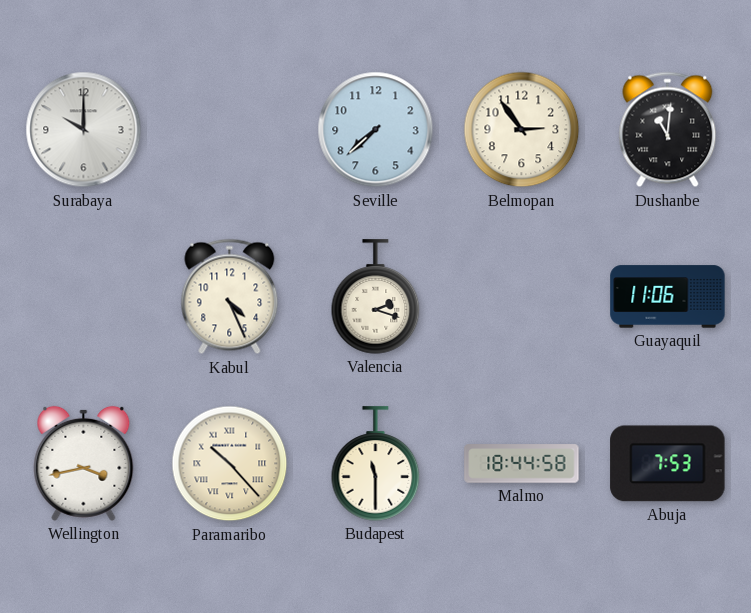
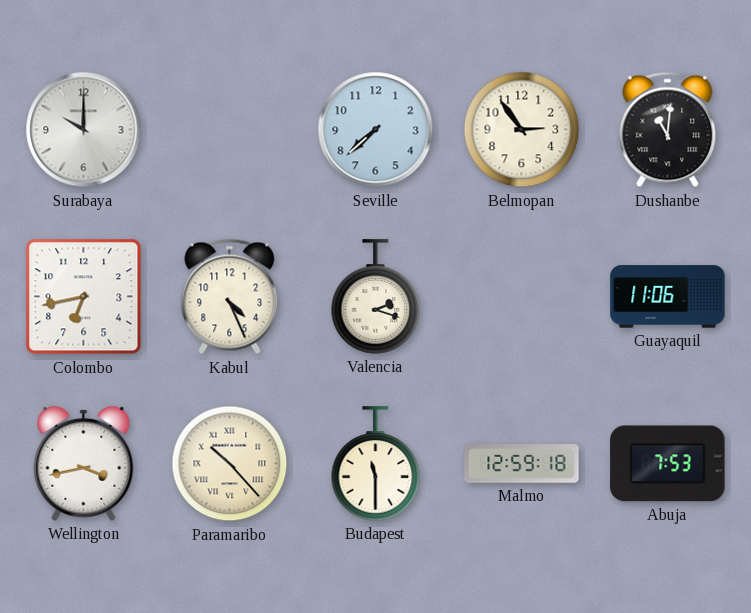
Colombo: none -> 6:43
Malmo: 18:44 -> 12:59
